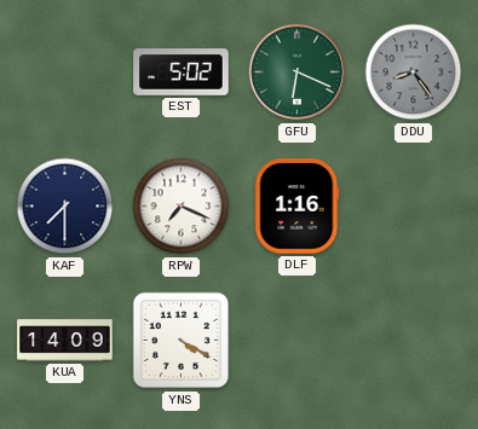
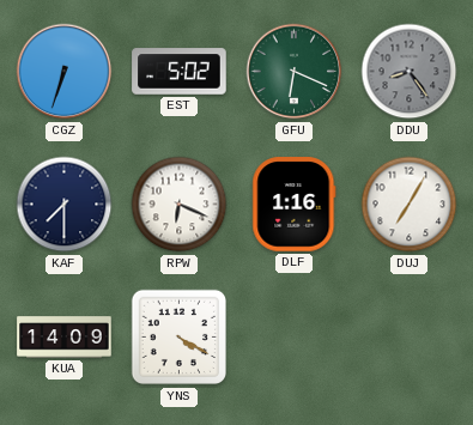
CGZ: none -> 6:33
RPW: 7:19 -> 6:19
DUJ: none -> 7:05
